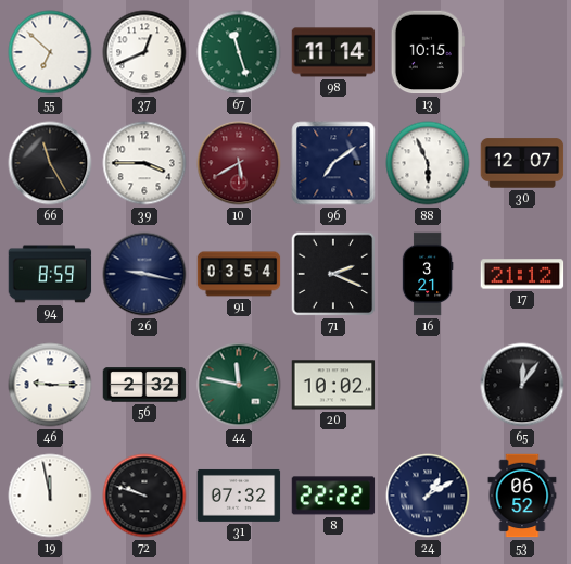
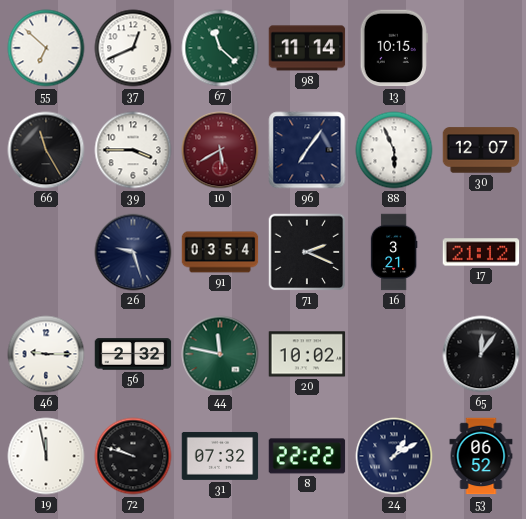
67: 11:27 -> 11:22
96: 7:09 -> 7:06
94: 8:59 -> none
26: 9:17 -> 9:27
